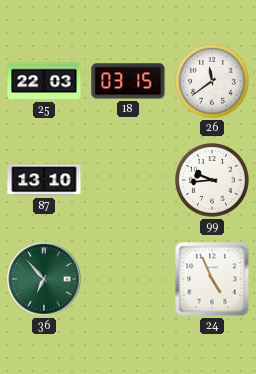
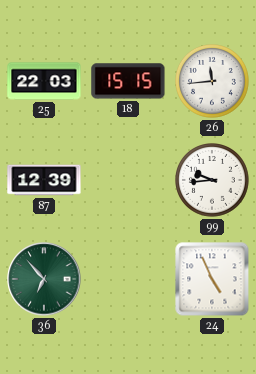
18: 03:15 -> 15:15
26: 11:39 -> 11:44
87: 13:10 -> 12:39
